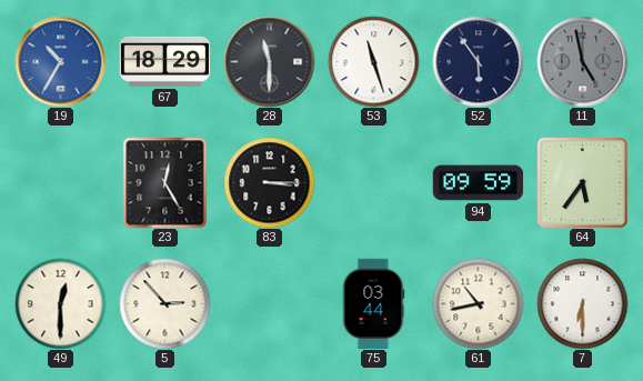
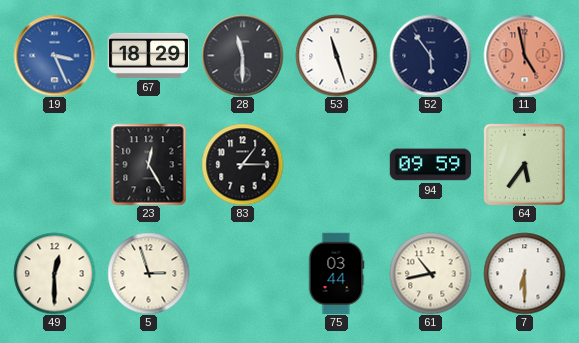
19: 10:35 -> 3:26
11 dial: grey -> salmon
83: 3:15 -> 1:15
5: 2:53 -> 2:57
